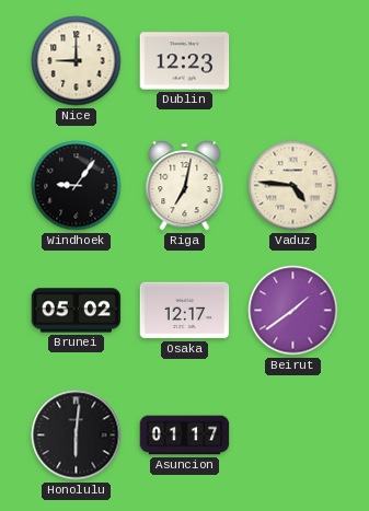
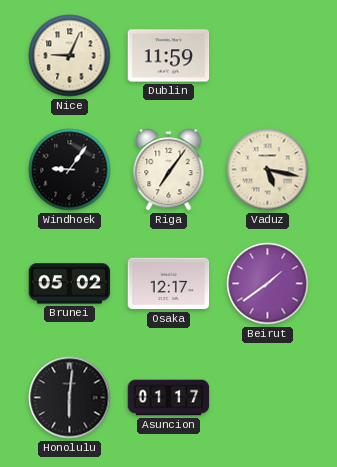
Nice: 9:00 -> 9:04
Dublin: 12:23 -> 11:59
Riga: 7:02 -> 7:06
Vaduz: 4:46 -> 5:17
